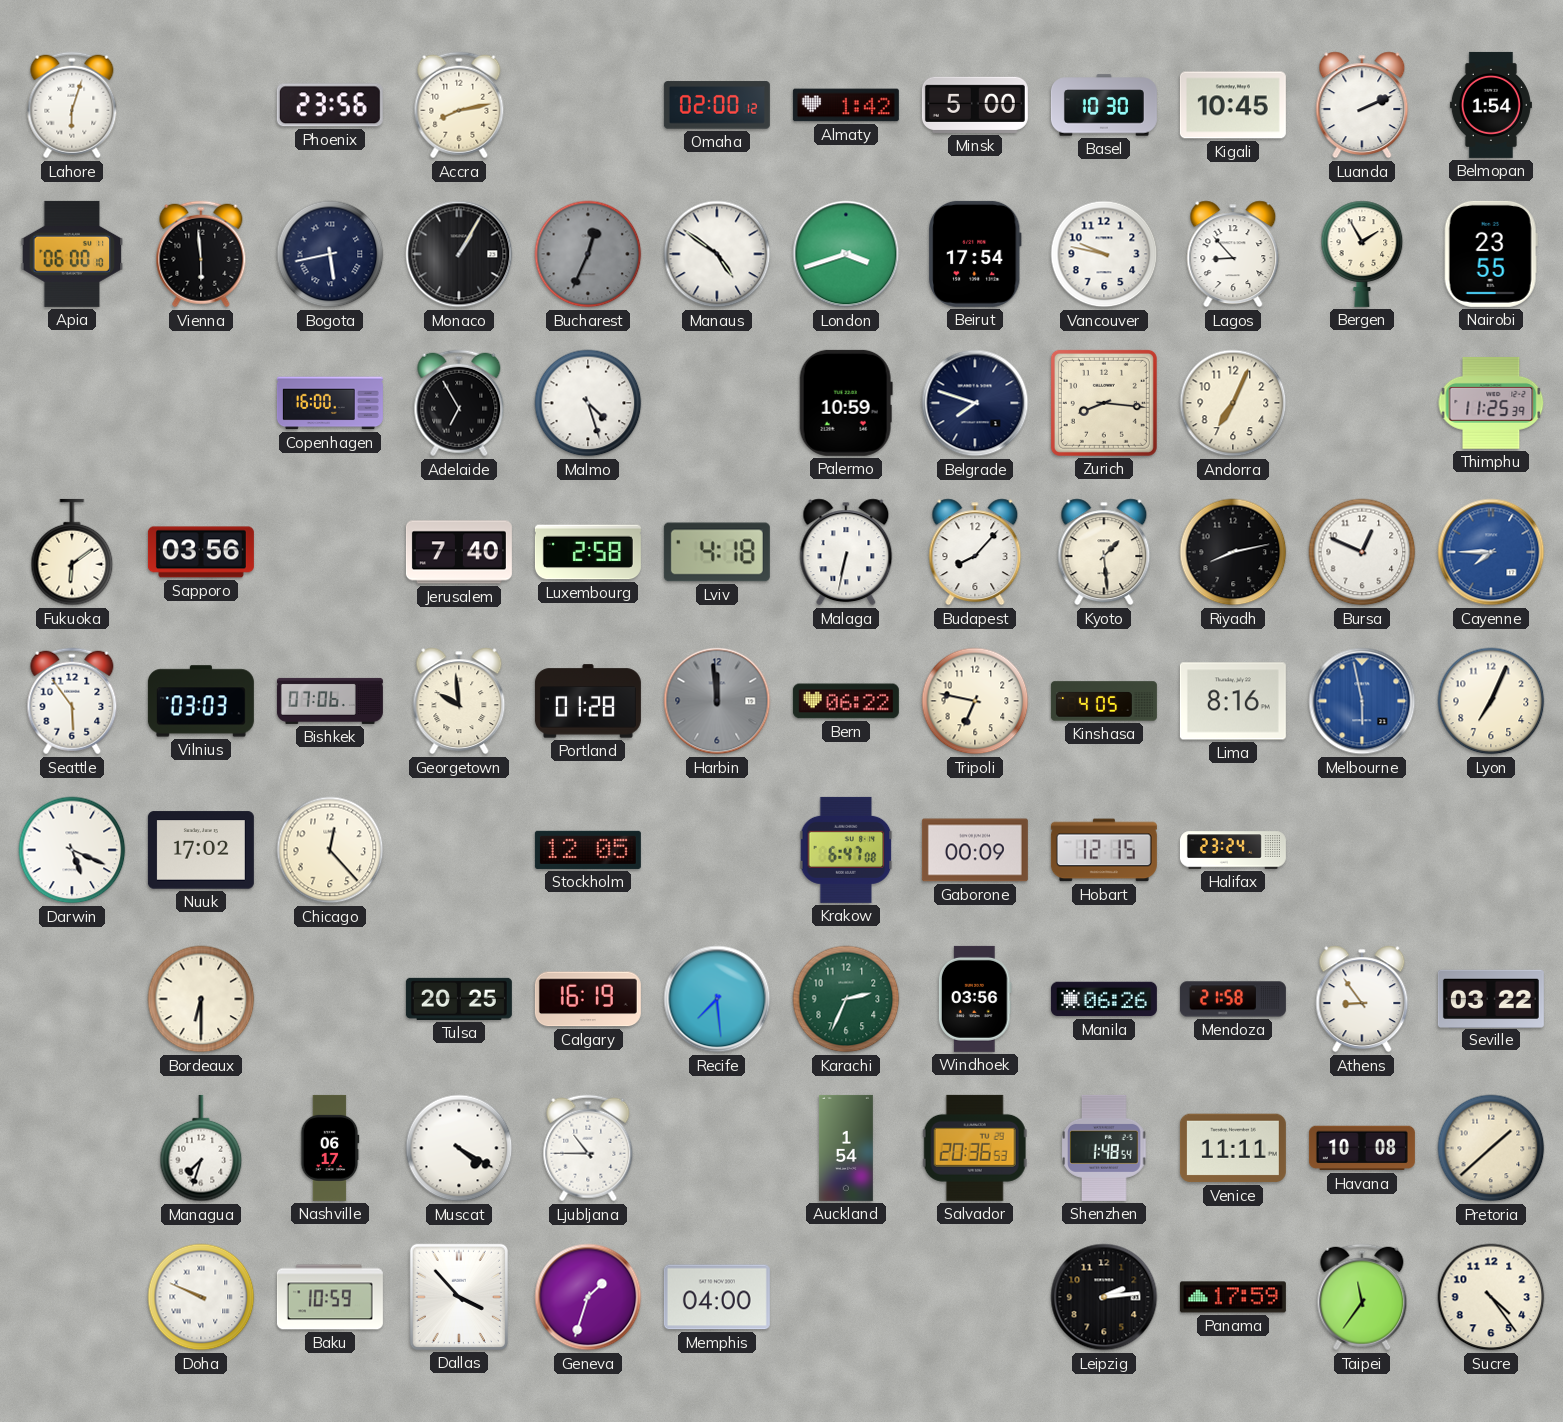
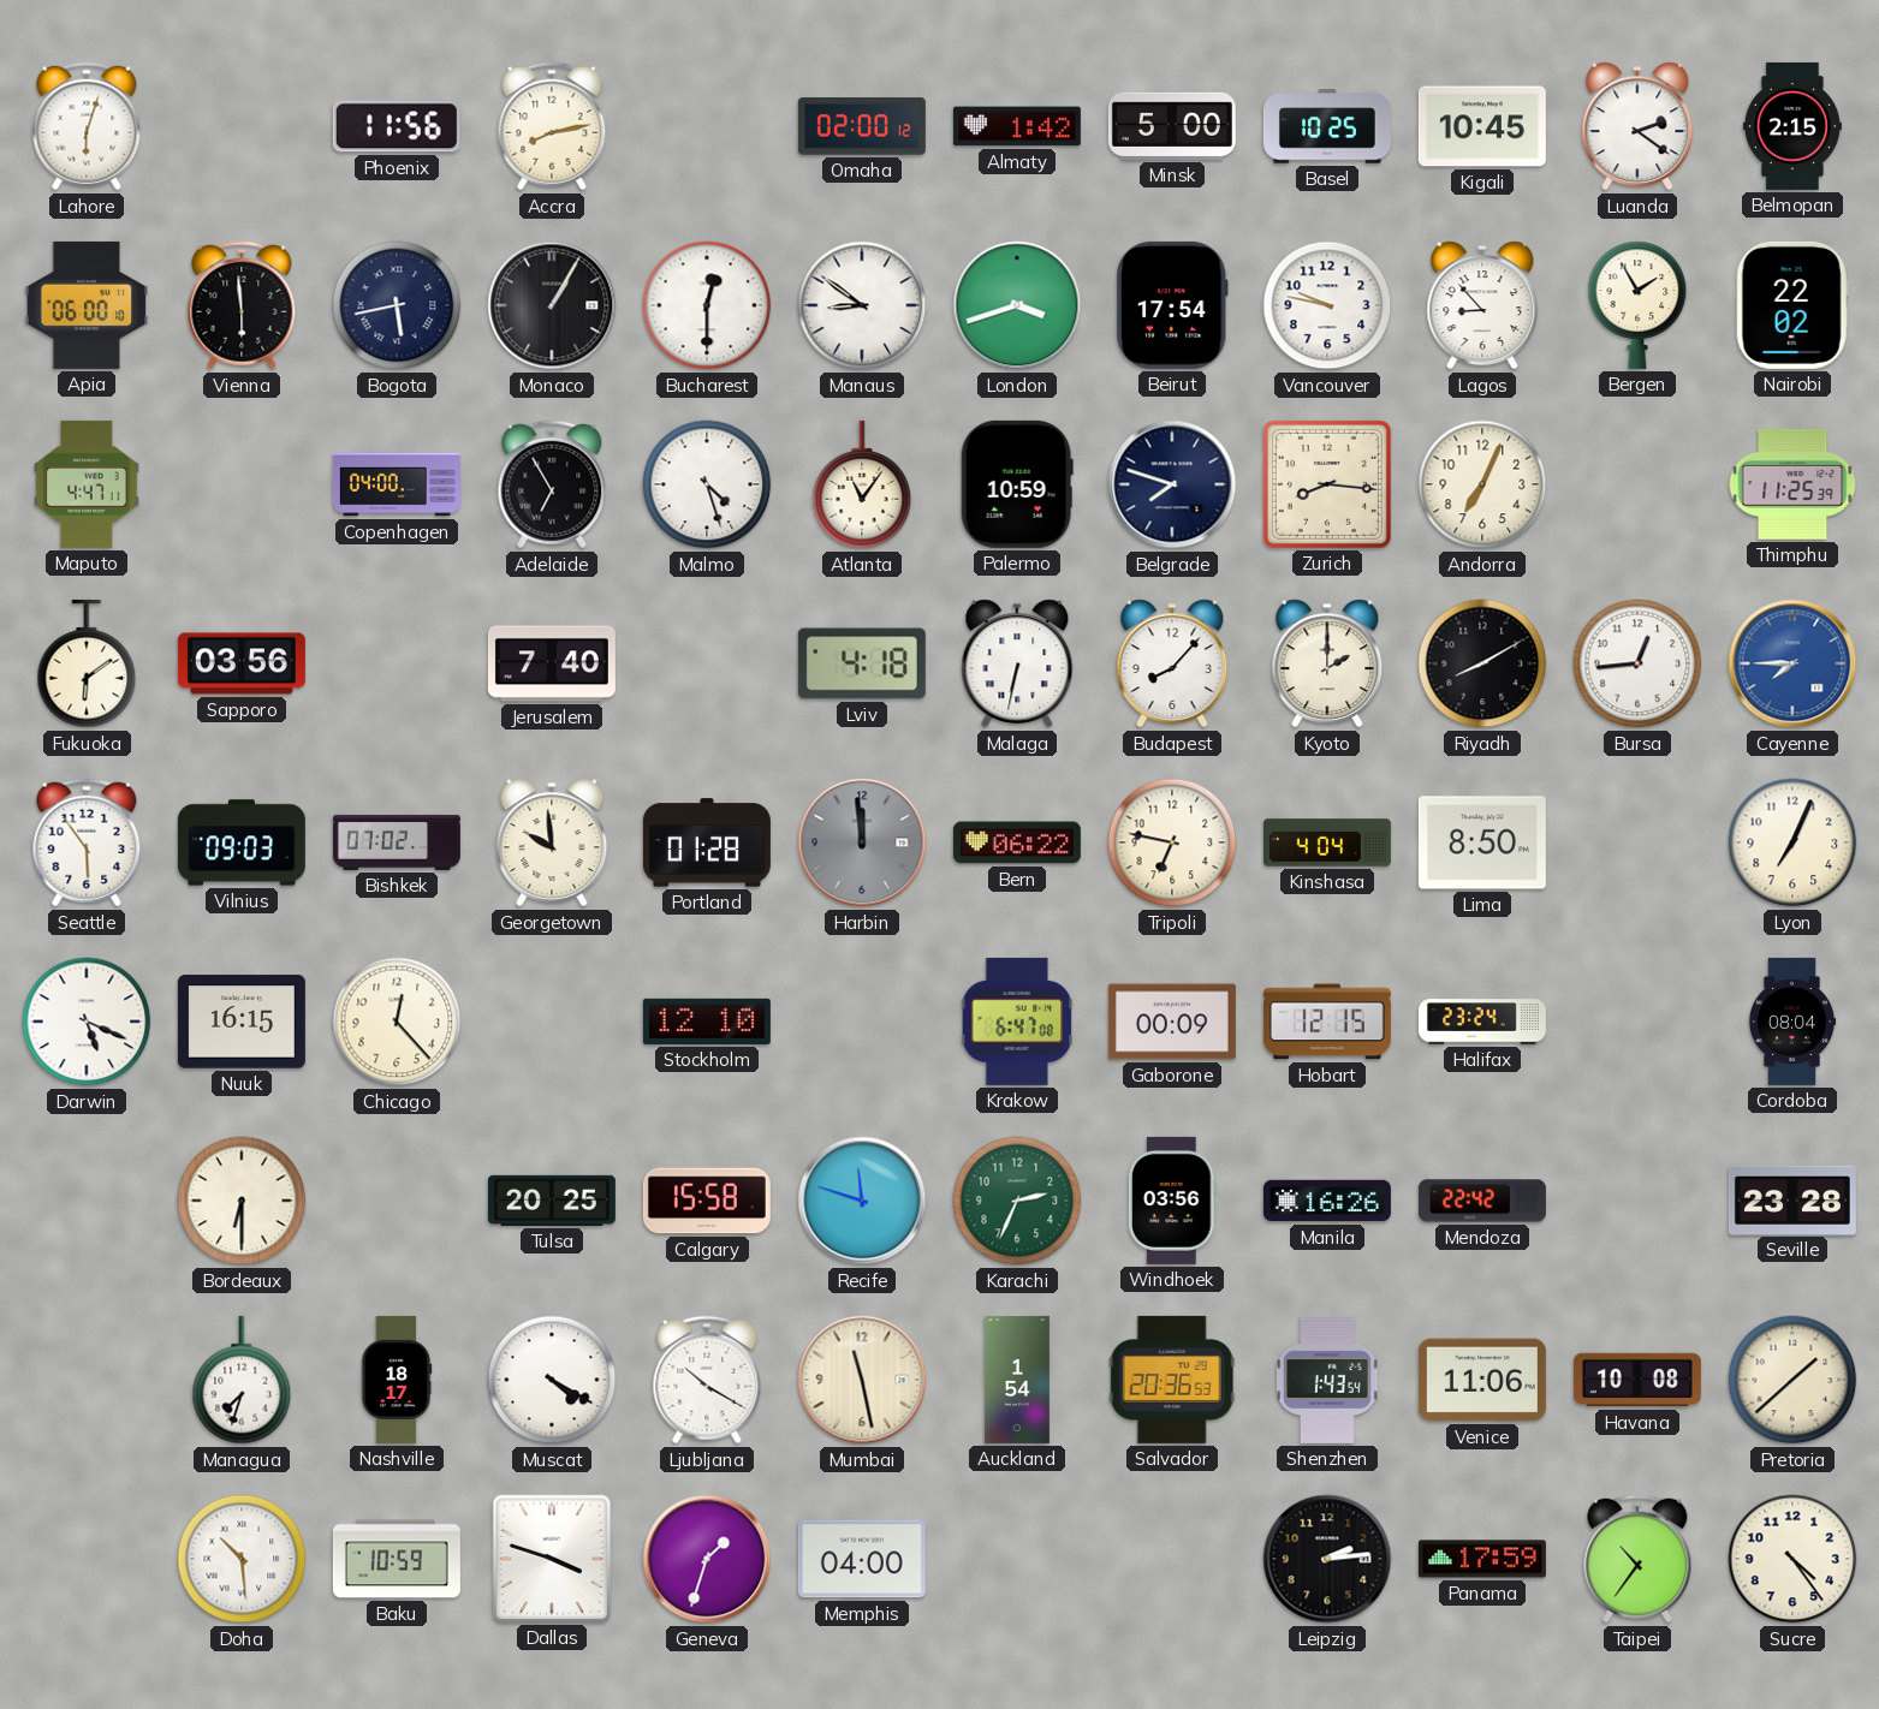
Phoenix: 23:56 -> 11:56
Basel: 10:30 -> 10:25
Luanda: 2:11 -> 2:21
Belmopan: 1:54 -> 2:15
Bucharest: 12:34 -> 12:30
Bucharest dial: grey -> white
Manaus: 4:51 -> 8:51
Nairobi: 23:55 -> 22:02
Maputo: none -> 4:47
Copenhagen: 16:00 -> 04:00
Atlanta: none -> 11:06
Luxembourg: 2:58 -> none
Kyoto: 1:29 -> 2:00
Riyadh: 8:13 -> 8:10
Bursa: 12:49 -> 12:44
Vilnius: 03:03 -> 09:03
Bishkek: 07:06 -> 07:02
Kinshasa: 4:05 -> 4:04
Lima: 8:16 -> 8:50
Melbourne: 5:58 -> none
Nuuk: 17:02 -> 16:15
Stockholm: 12:05 -> 12:10
Cordoba: none -> 08:04
Calgary: 16:19 -> 15:58
Recife: 7:29 -> 11:48
Manila: 06:26 -> 16:26
Mendoza: 21:58 -> 22:42
Athens: 8:54 -> none
Seville: 03:22 -> 23:28
Nashville: 06:17 -> 18:17
Ljubljana: 10:45 -> 10:20
Mumbai: none -> 11:28
Shenzhen: 1:48 -> 1:43
Venice: 11:11 -> 11:06
Doha: 9:49 -> 10:29
Dallas: 3:53 -> 3:48
Taipei: 11:36 -> 10:36
